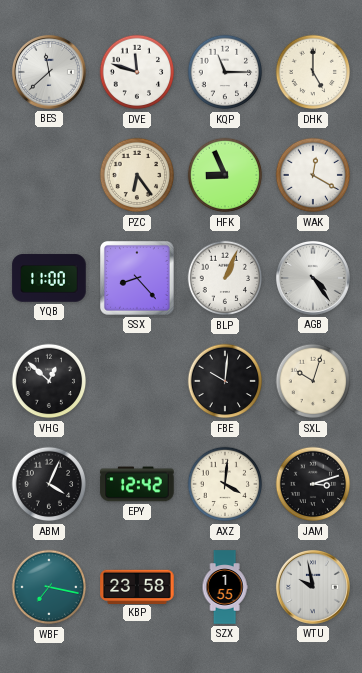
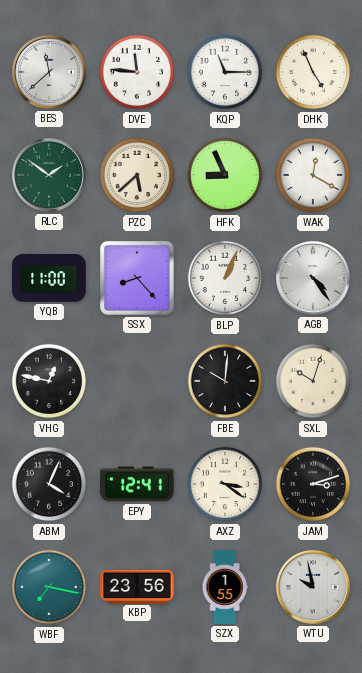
DVE: 11:48 -> 11:46
DHK: 5:00 -> 4:56
RLC: none -> 1:51
PZC: 6:24 -> 5:38
VHG: 12:52 -> 12:47
EPY: 12:42 -> 12:41
AXZ: 4:01 -> 3:21
KBP: 23:58 -> 23:56
